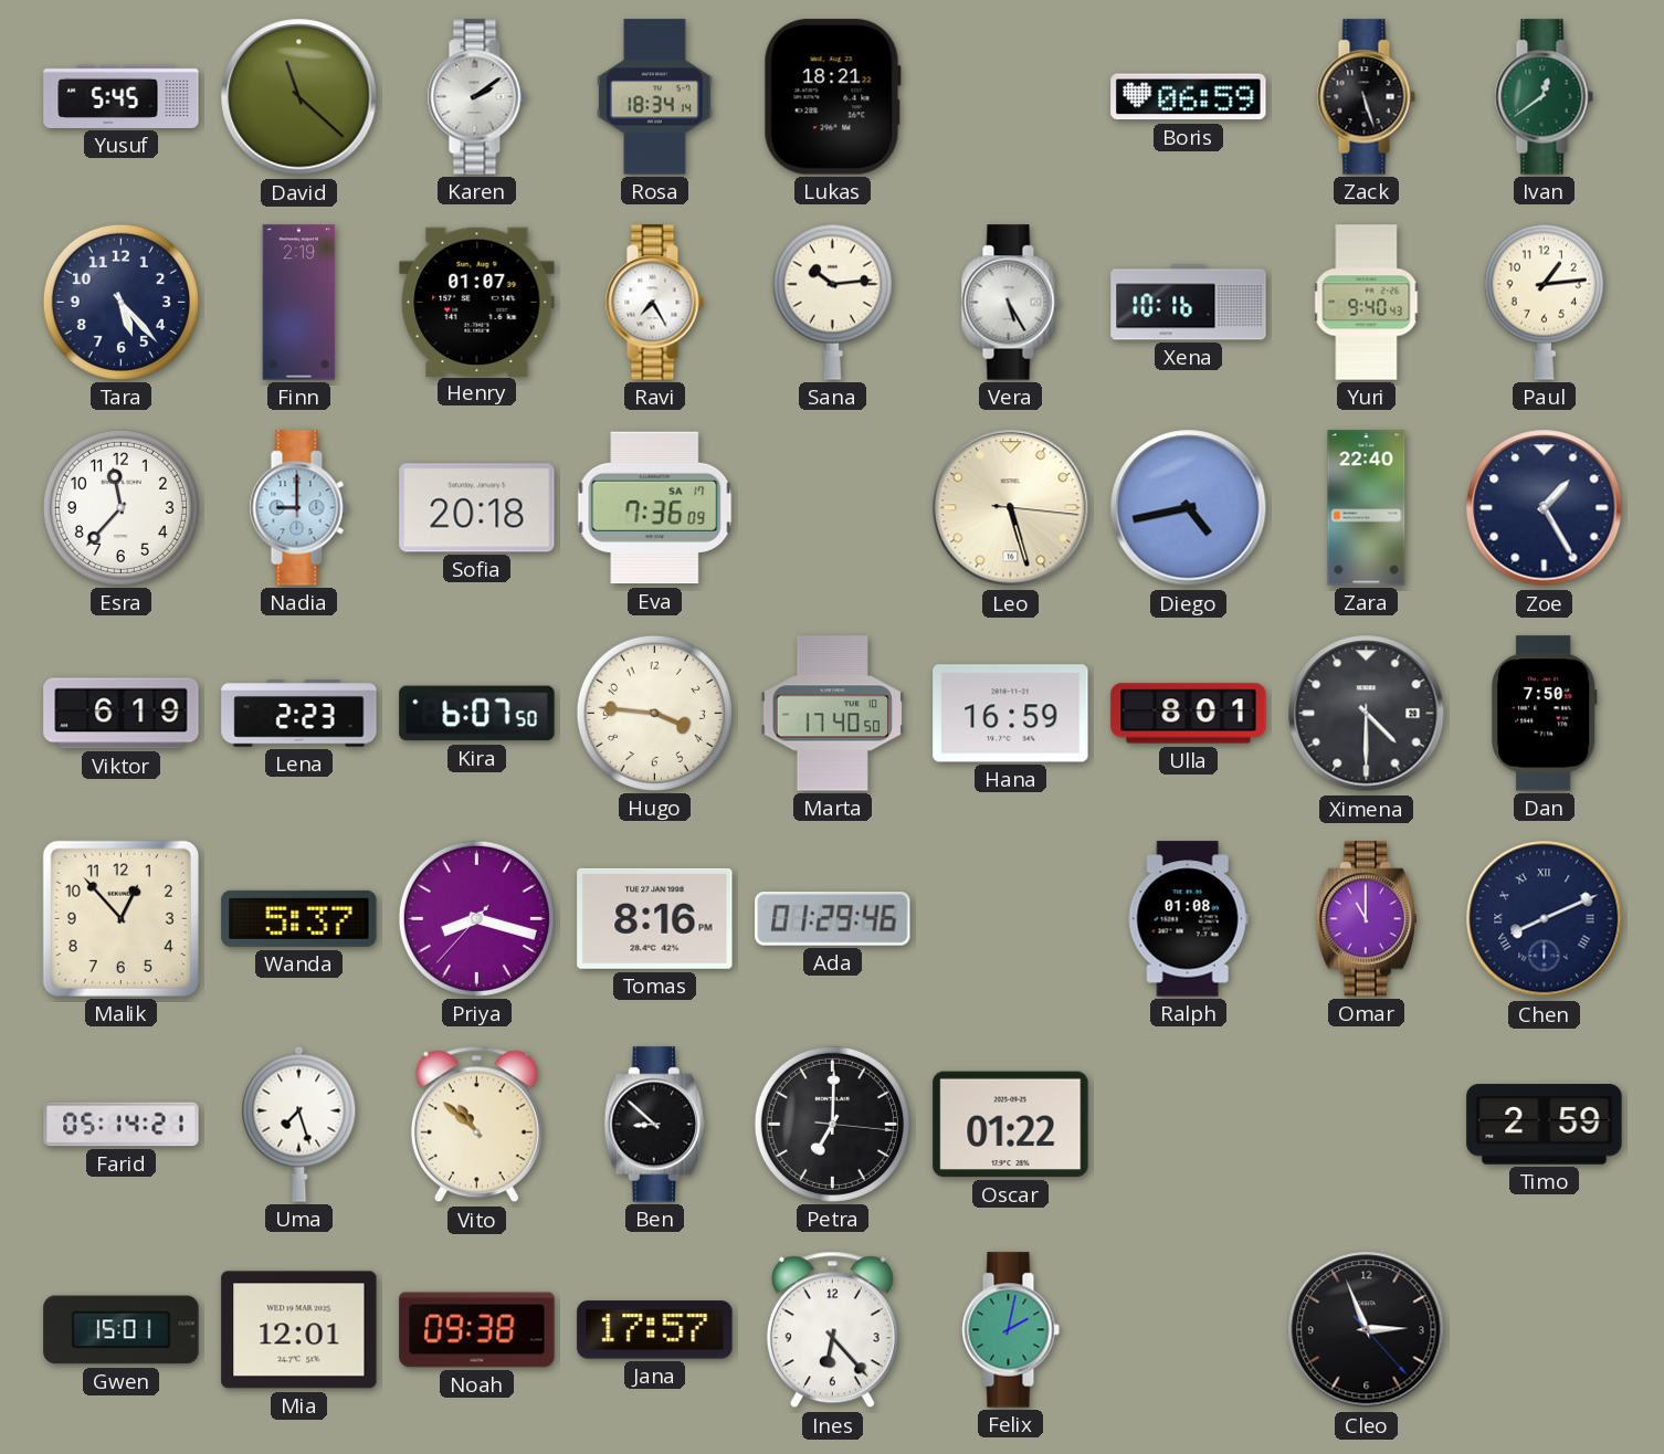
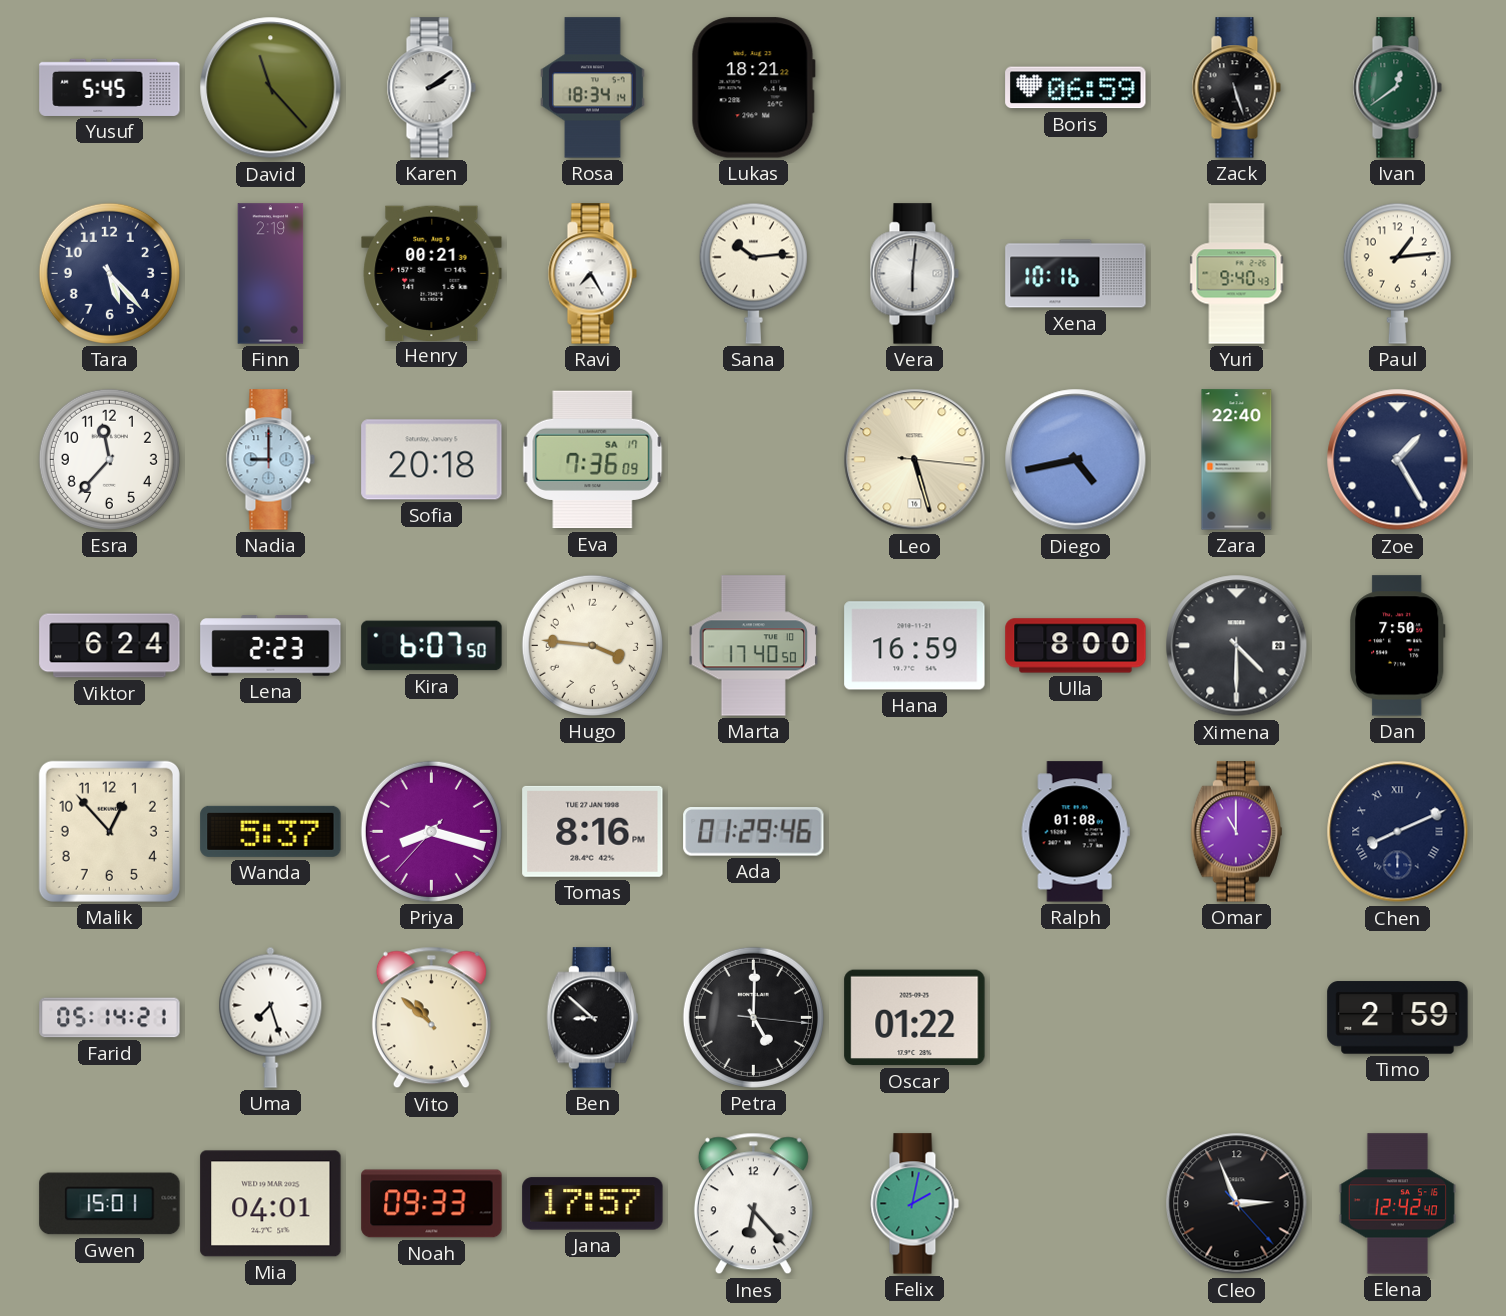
David: 11:22 -> 11:23
Henry: 01:07 -> 00:21
Vera: 5:25 -> 6:01
Viktor: 6:19 -> 6:24
Ulla: 8:01 -> 8:00
Petra: 7:00 -> 5:00
Mia: 12:01 -> 04:01
Noah: 09:38 -> 09:33
Elena: none -> 12:42
